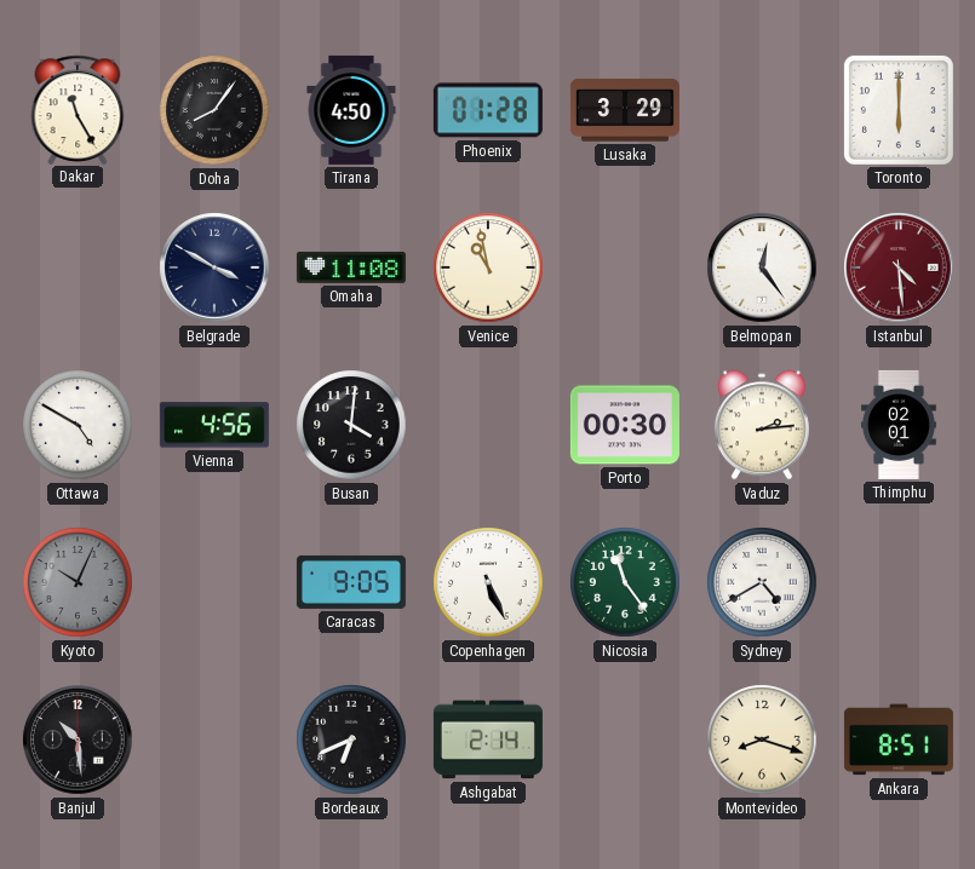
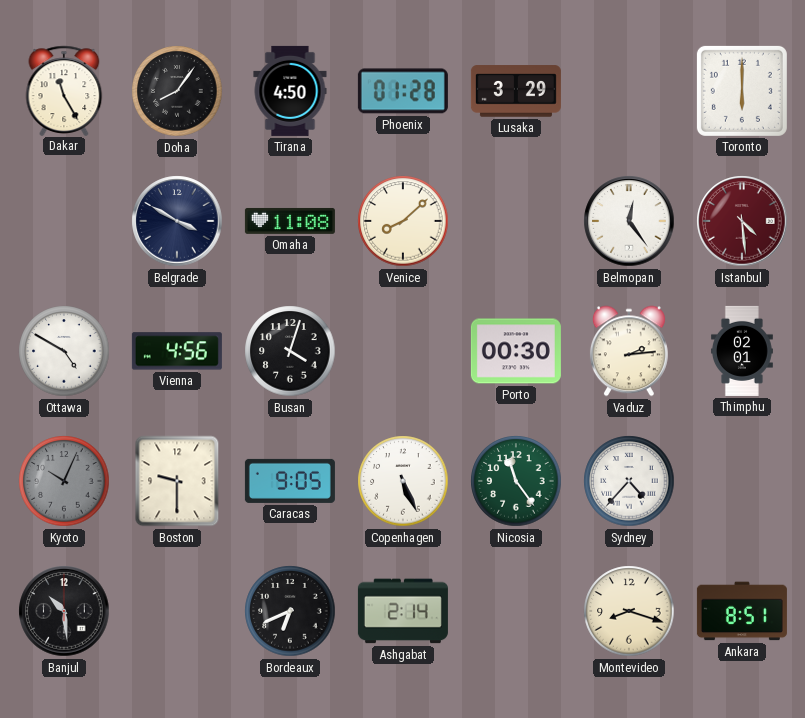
Venice: 10:58 -> 8:08
Busan: 4:01 -> 4:03
Boston: none -> 9:30
Sydney: 4:40 -> 4:37
